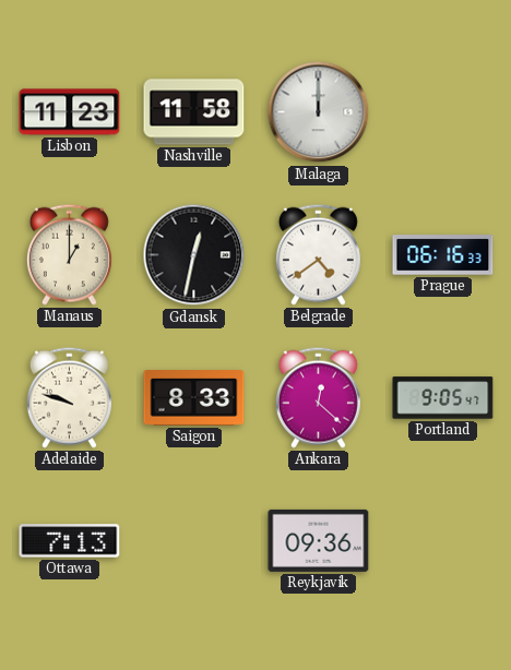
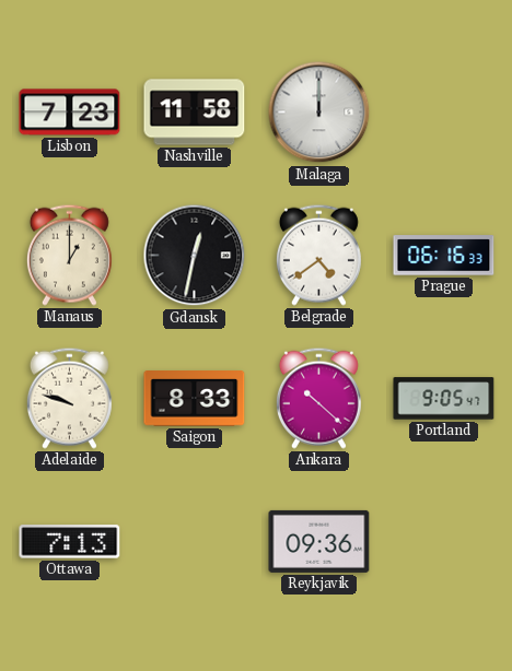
Lisbon: 11:23 -> 7:23
Ankara: 12:22 -> 10:22
